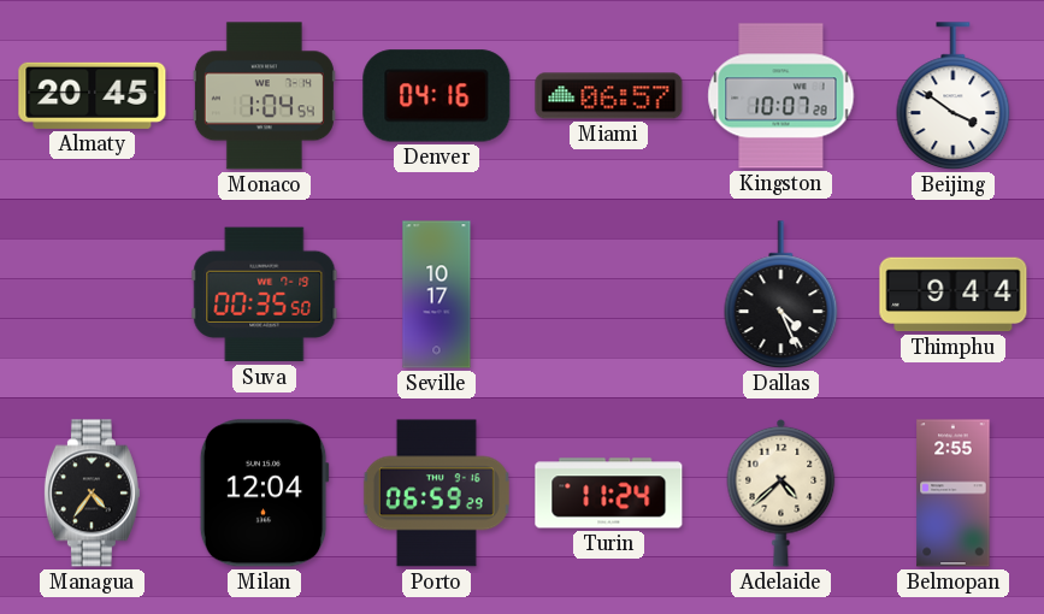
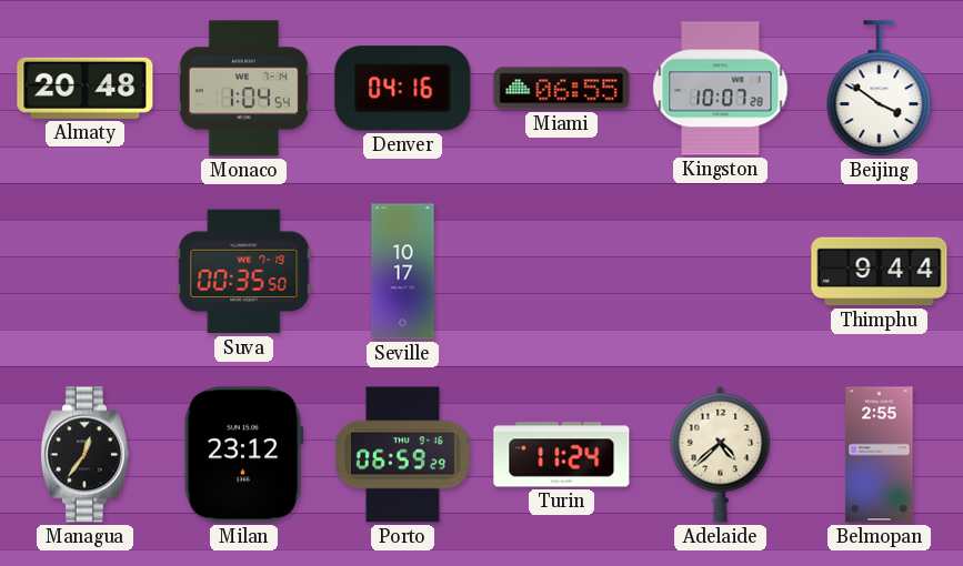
Almaty: 20:45 -> 20:48
Miami: 06:57 -> 06:55
Dallas: 4:26 -> none
Managua: 4:36 -> 12:36
Milan: 12:04 -> 23:12
